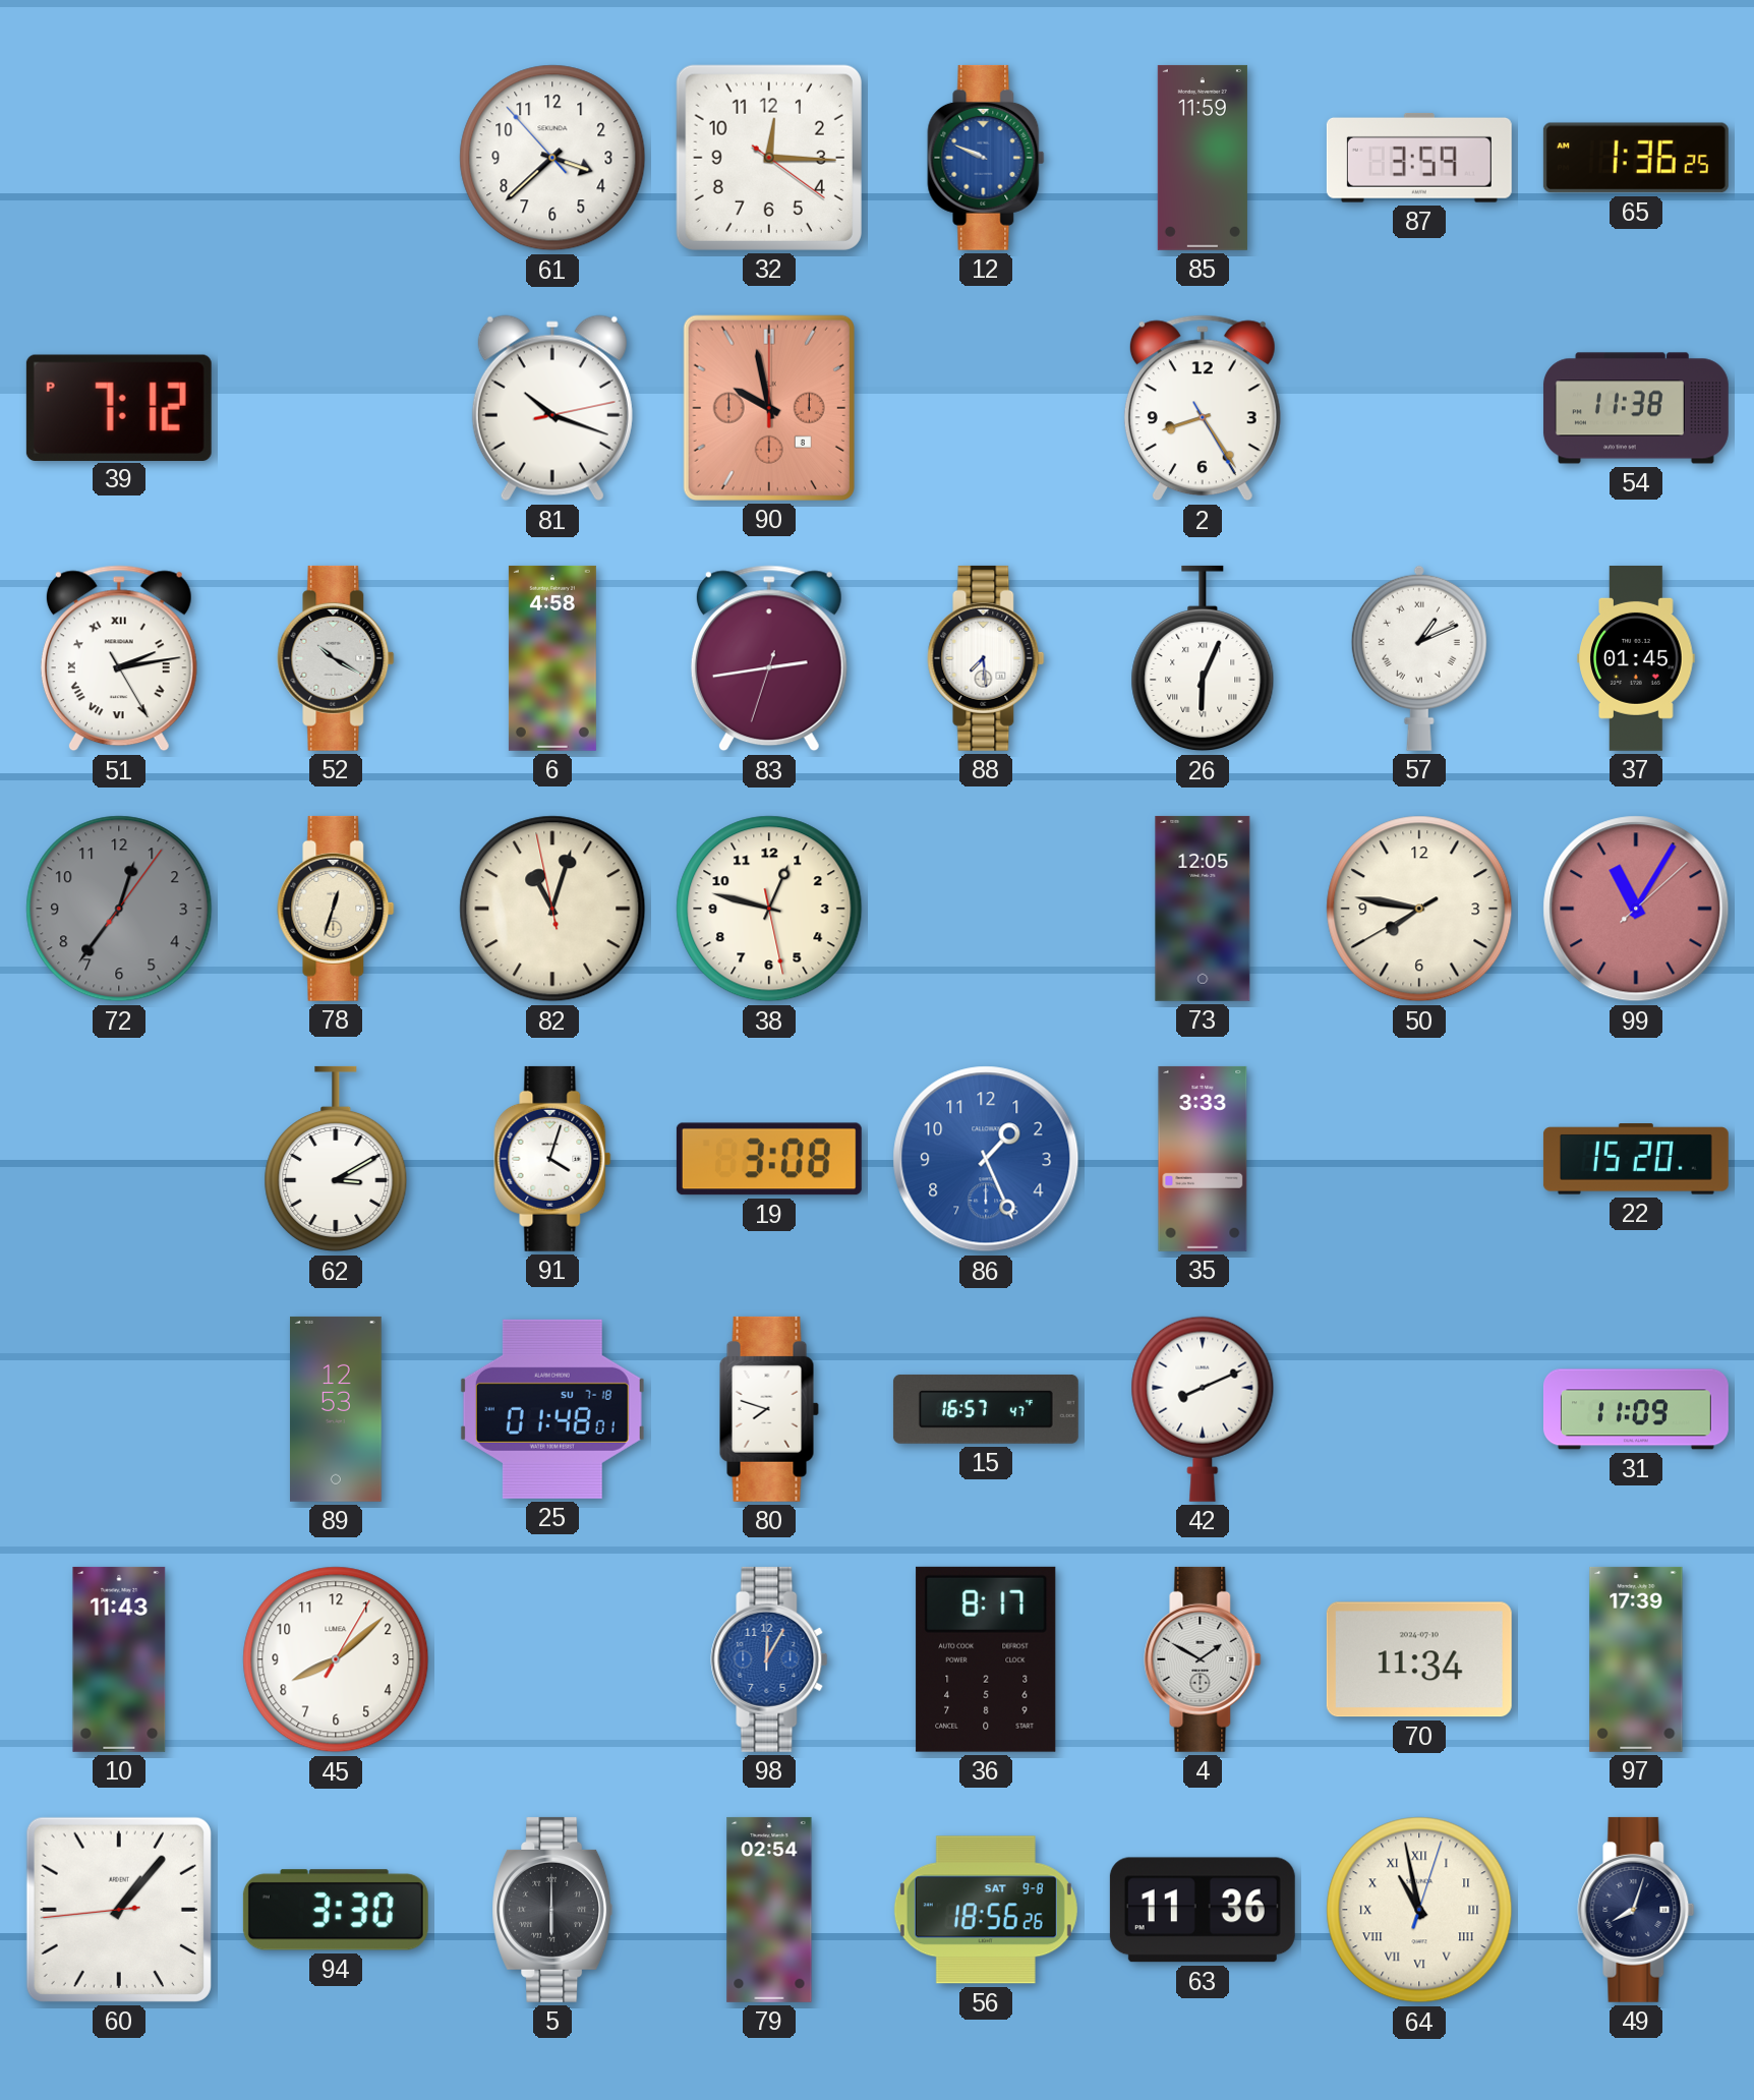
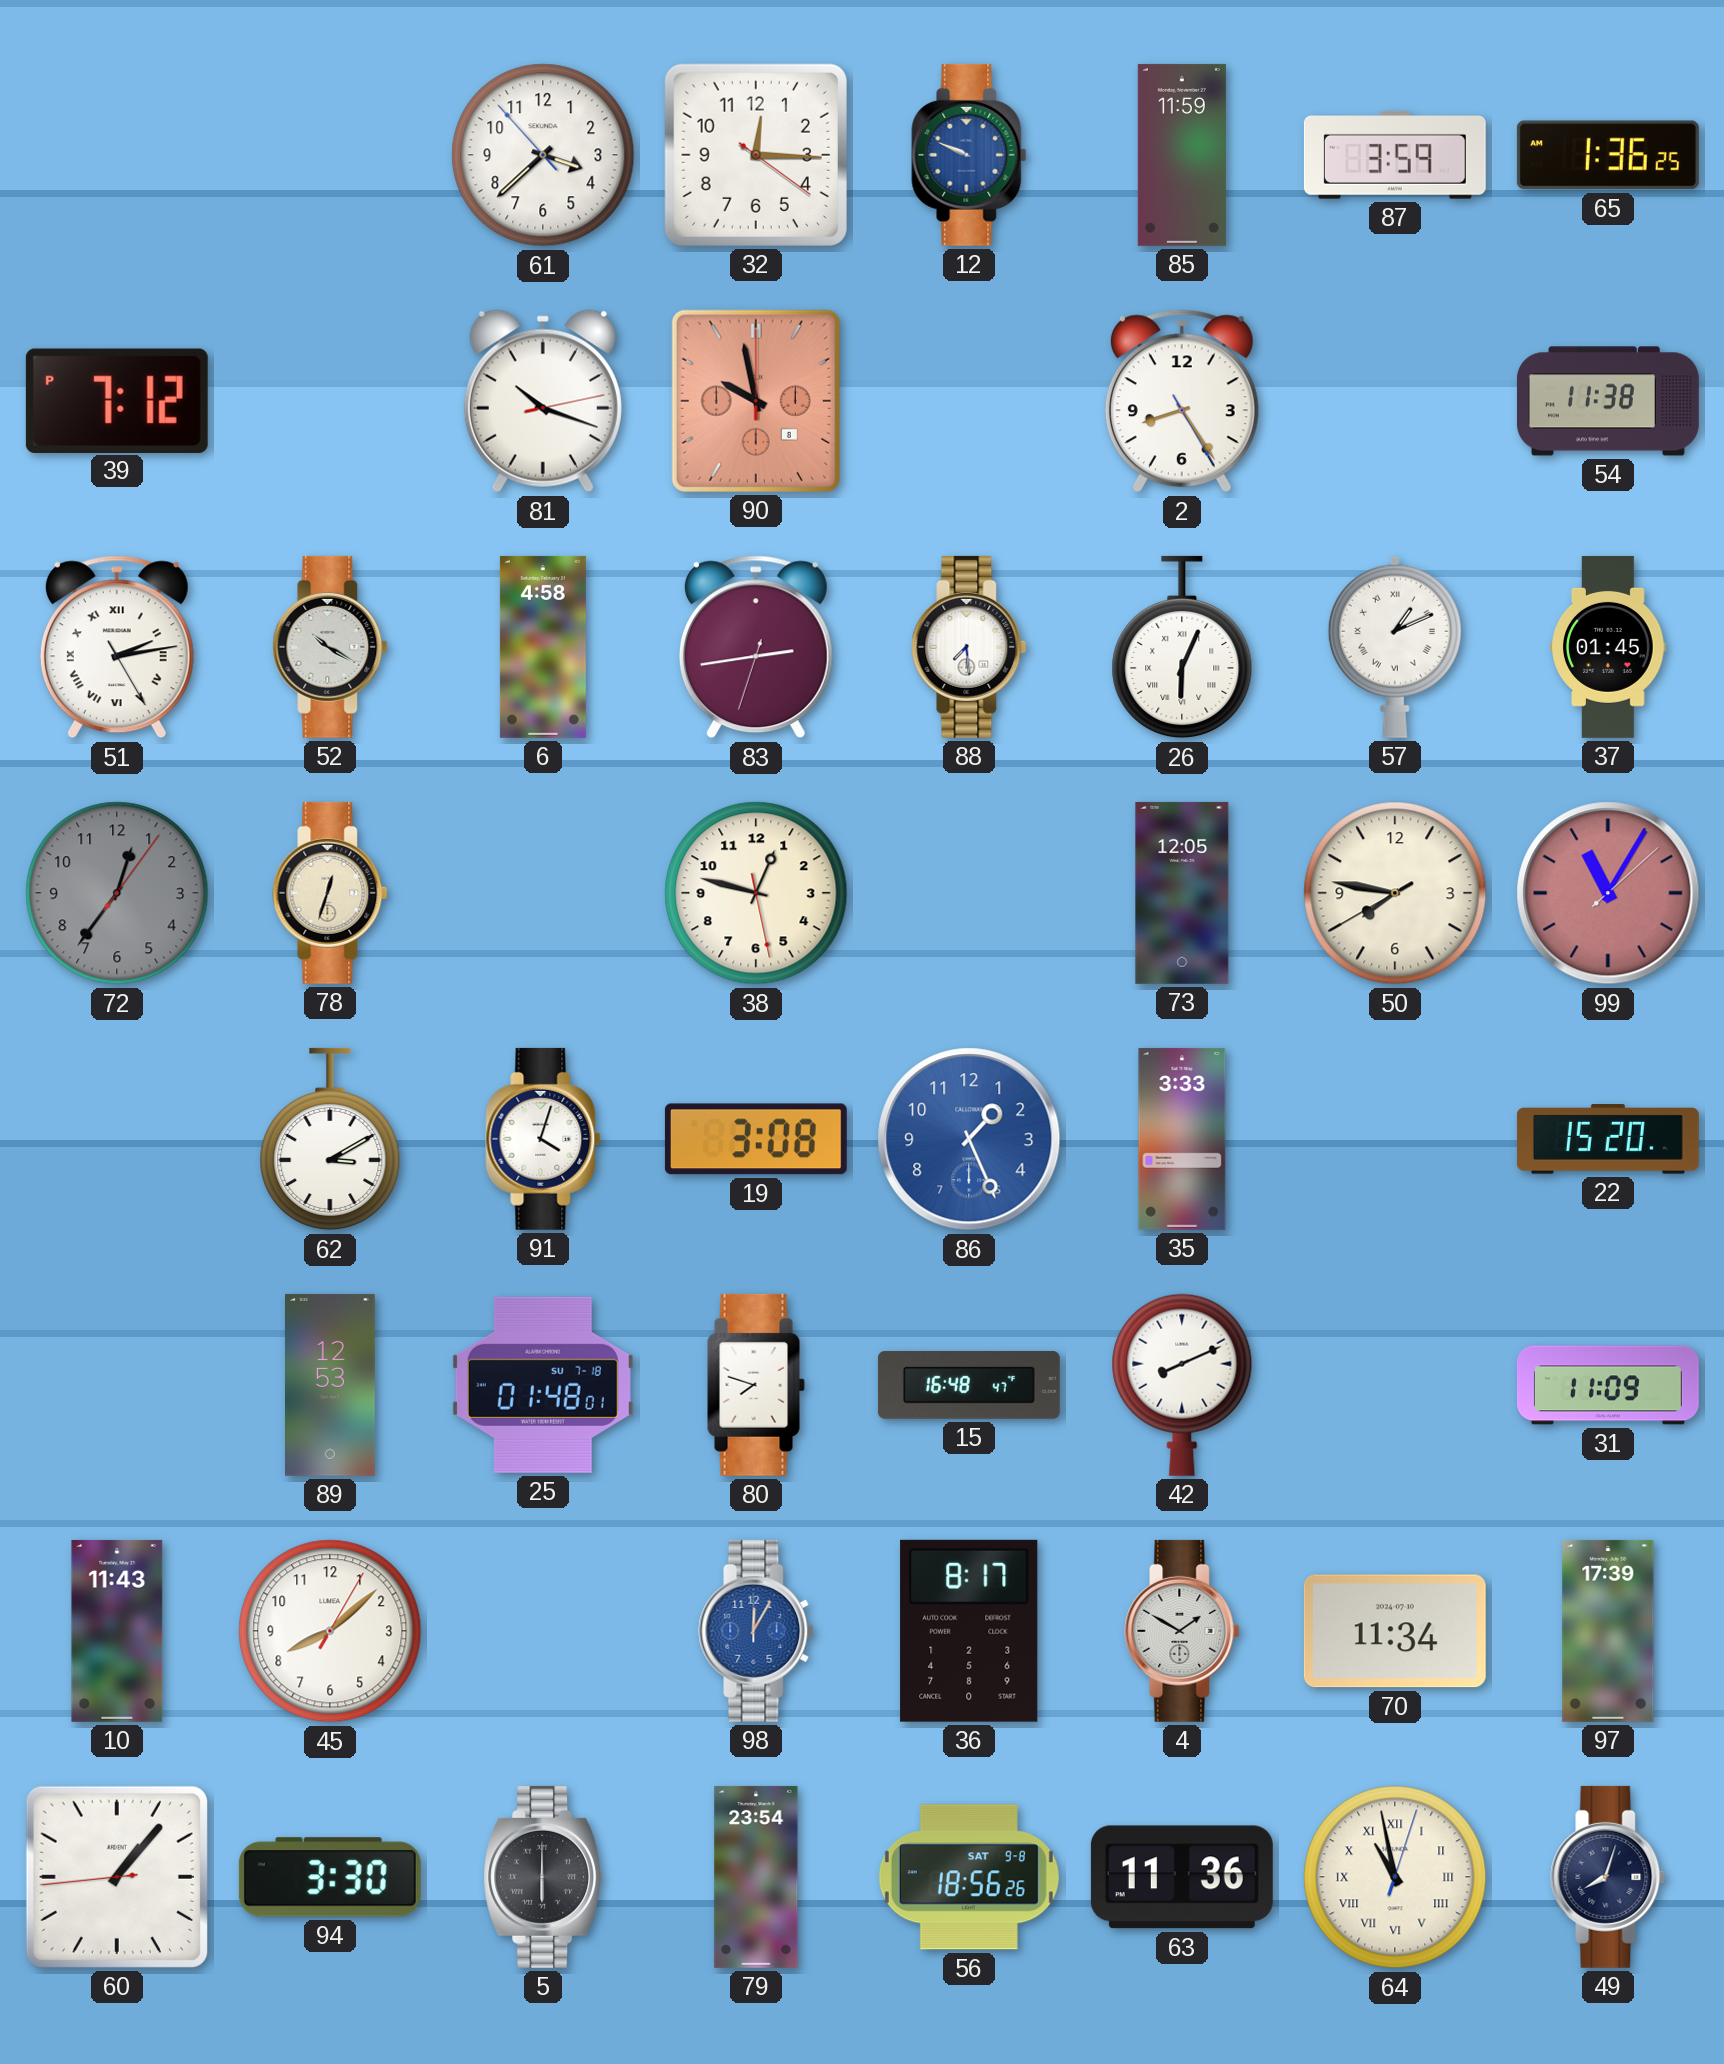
82: 11:02 -> none
15: 16:57 -> 16:48
79: 02:54 -> 23:54
